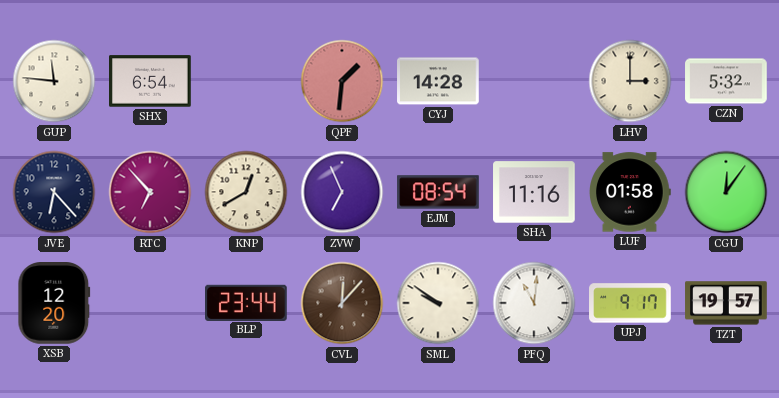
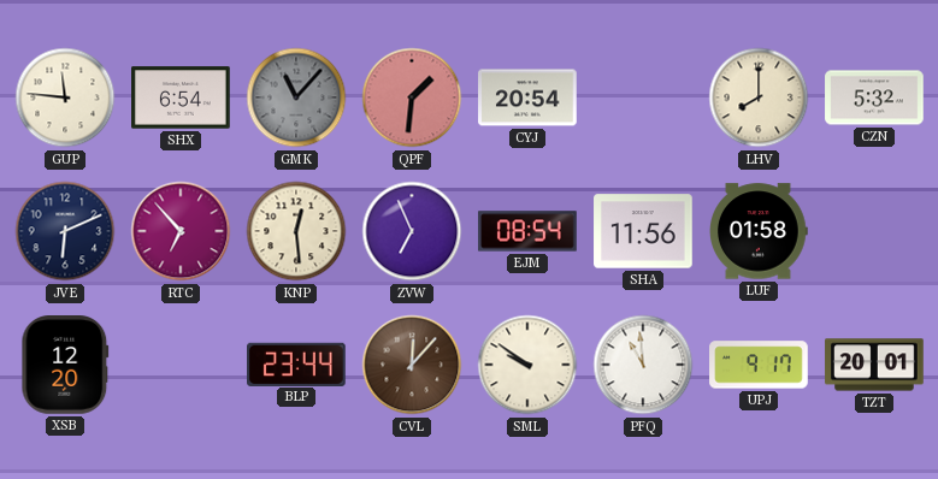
GMK: none -> 11:07
CYJ: 14:28 -> 20:54
LHV: 3:00 -> 8:00
JVE: 6:23 -> 6:11
KNP: 12:40 -> 12:29
SHA: 11:16 -> 11:56
CGU: 12:06 -> none
PFQ: 11:01 -> 10:59
TZT: 19:57 -> 20:01
